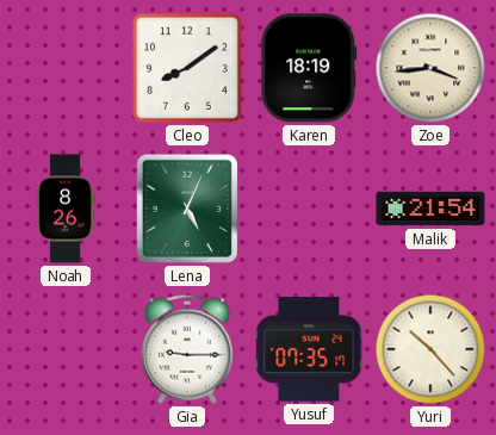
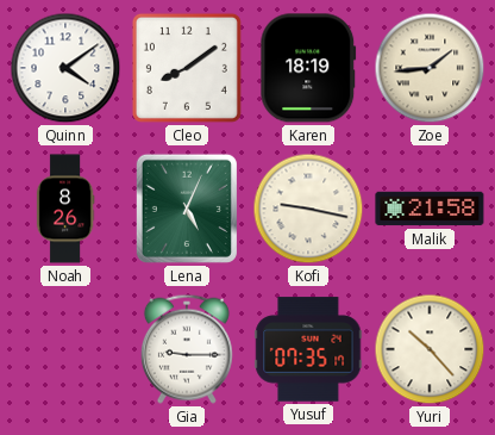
Quinn: none -> 4:09
Zoe: 3:44 -> 1:44
Kofi: none -> 9:17
Malik: 21:54 -> 21:58
